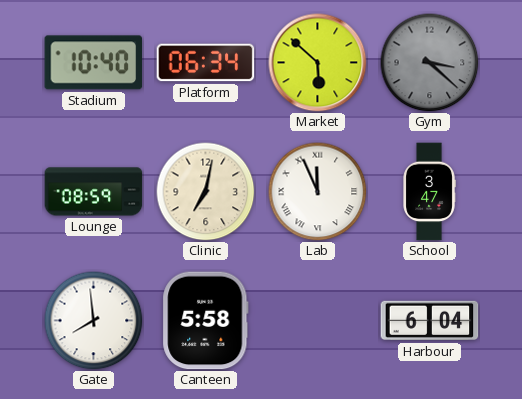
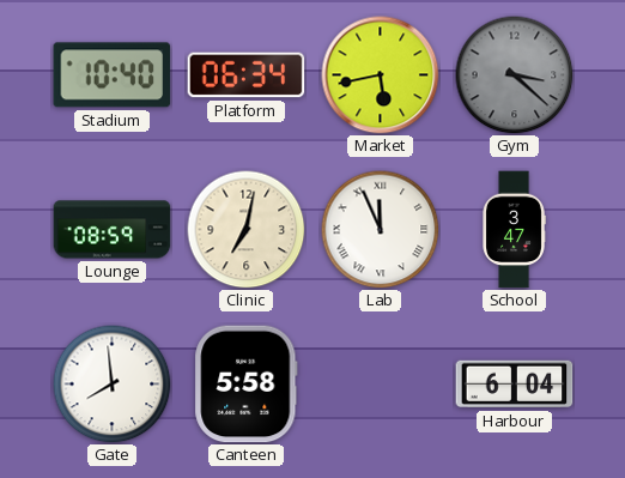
Market: 5:52 -> 5:43
